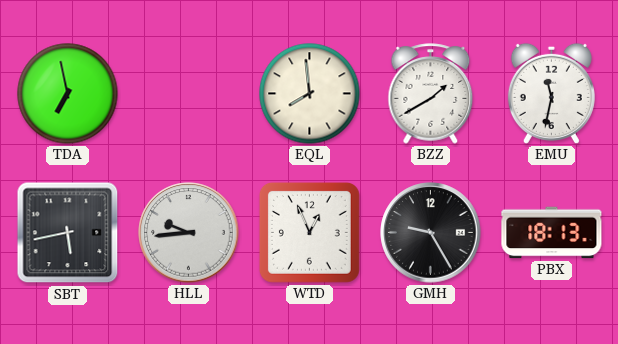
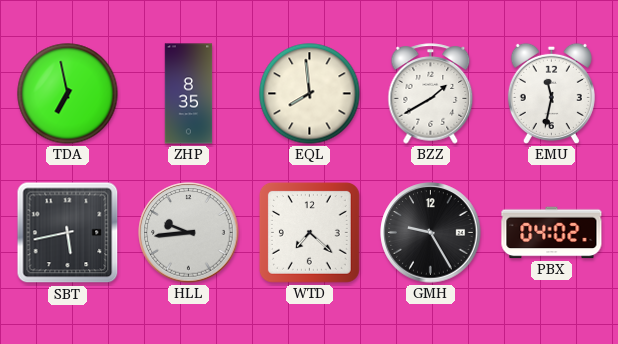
ZHP: none -> 8:35
WTD: 12:56 -> 7:22
PBX: 18:13 -> 04:02
